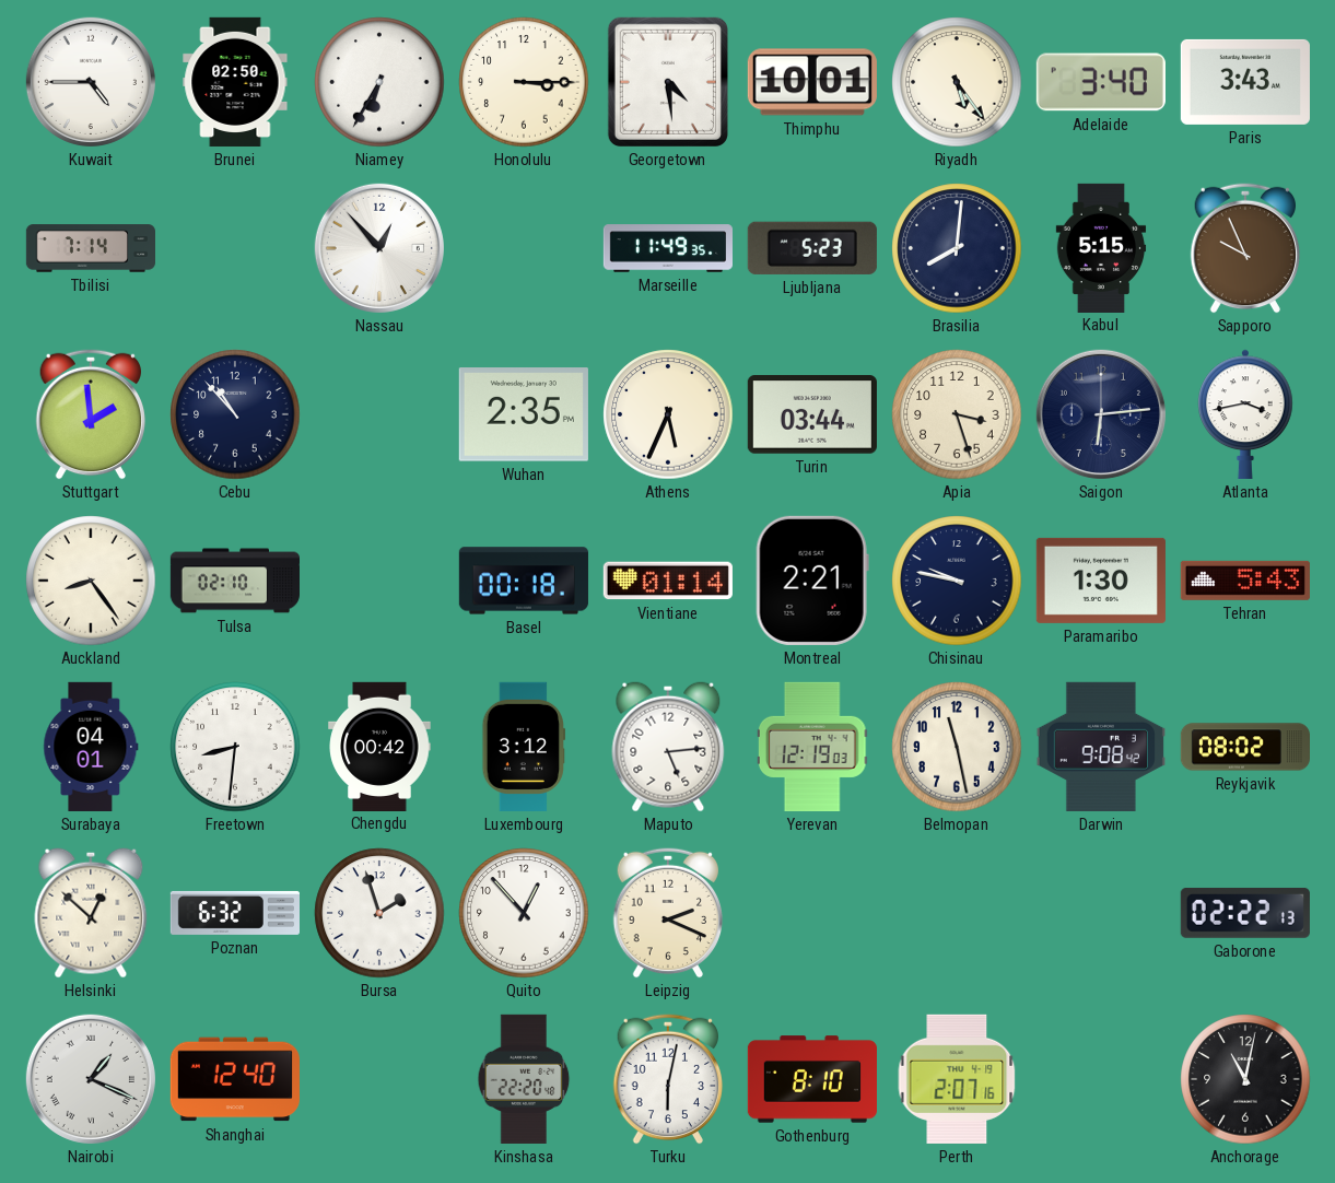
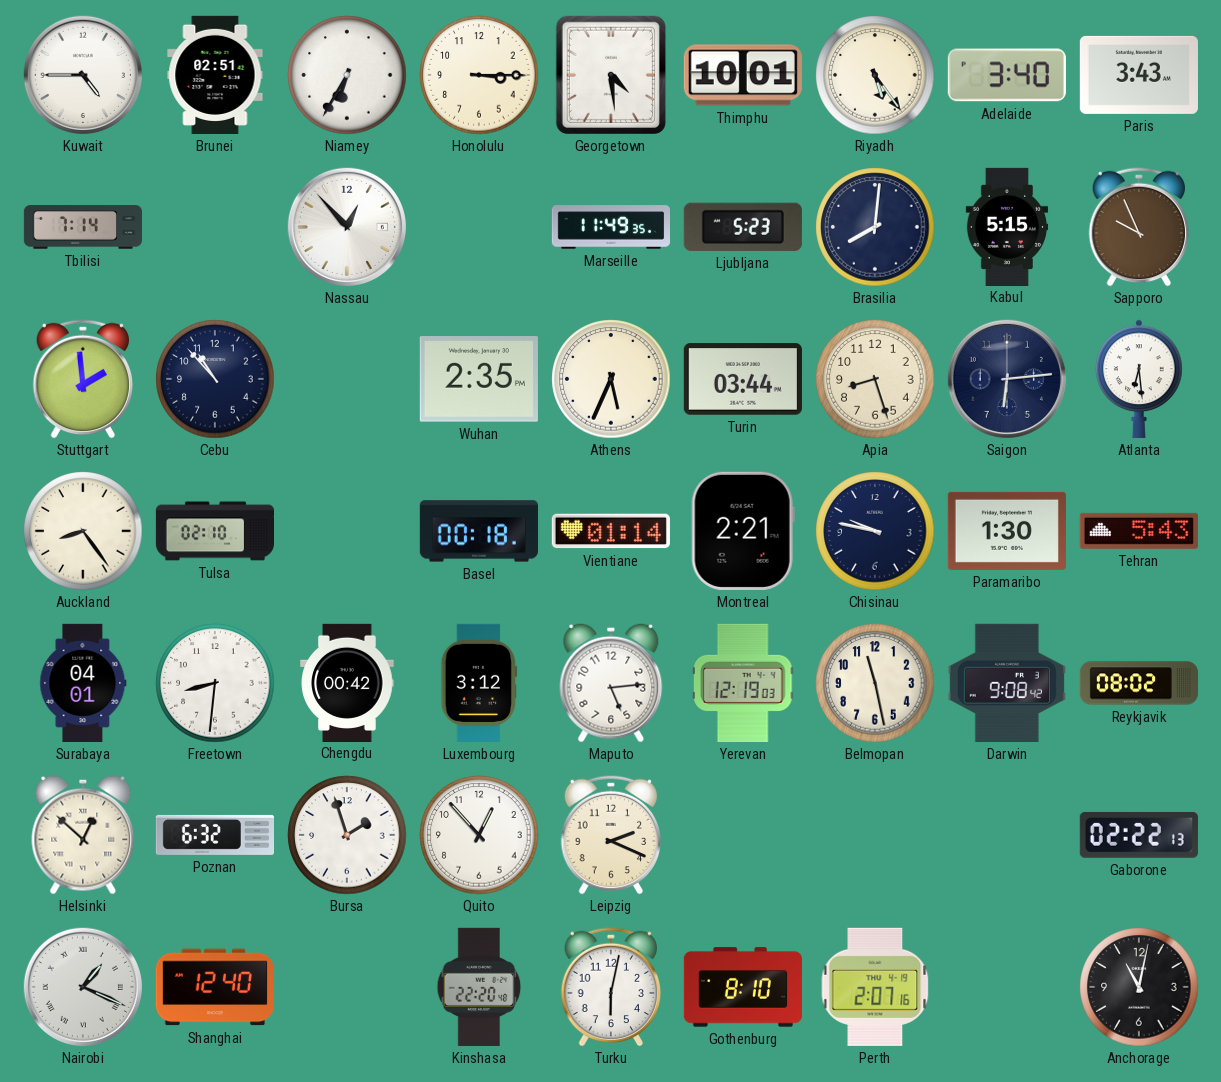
Brunei: 02:50 -> 02:51
Apia: 3:27 -> 8:27
Atlanta: 3:43 -> 6:29
